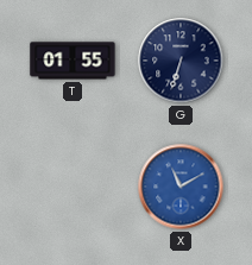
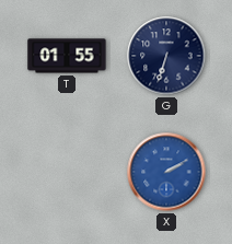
X: 11:10 -> 2:10
